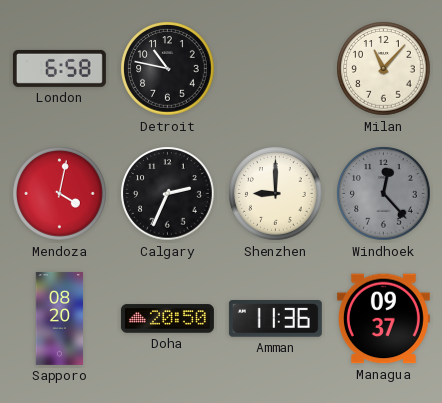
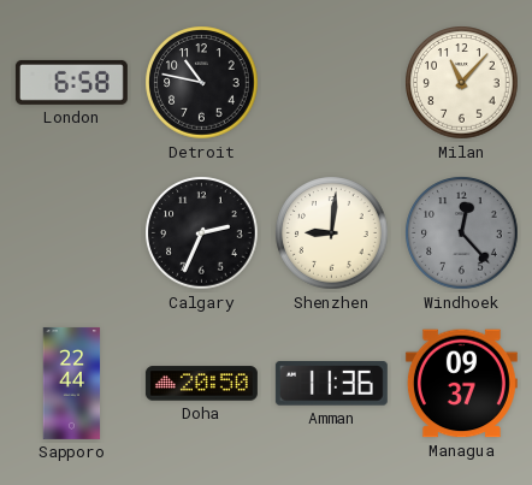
Mendoza: 4:02 -> none
Shenzhen: 9:00 -> 9:01
Sapporo: 08:20 -> 22:44
